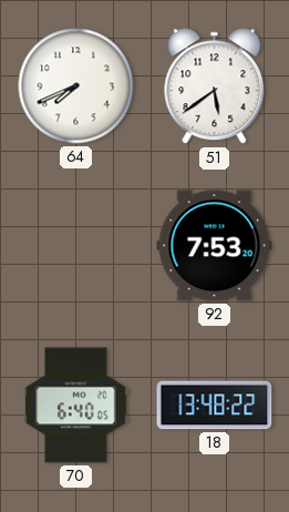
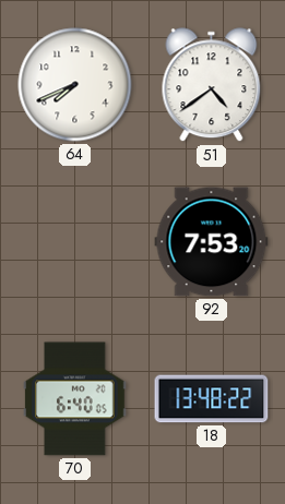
51: 5:39 -> 4:39
